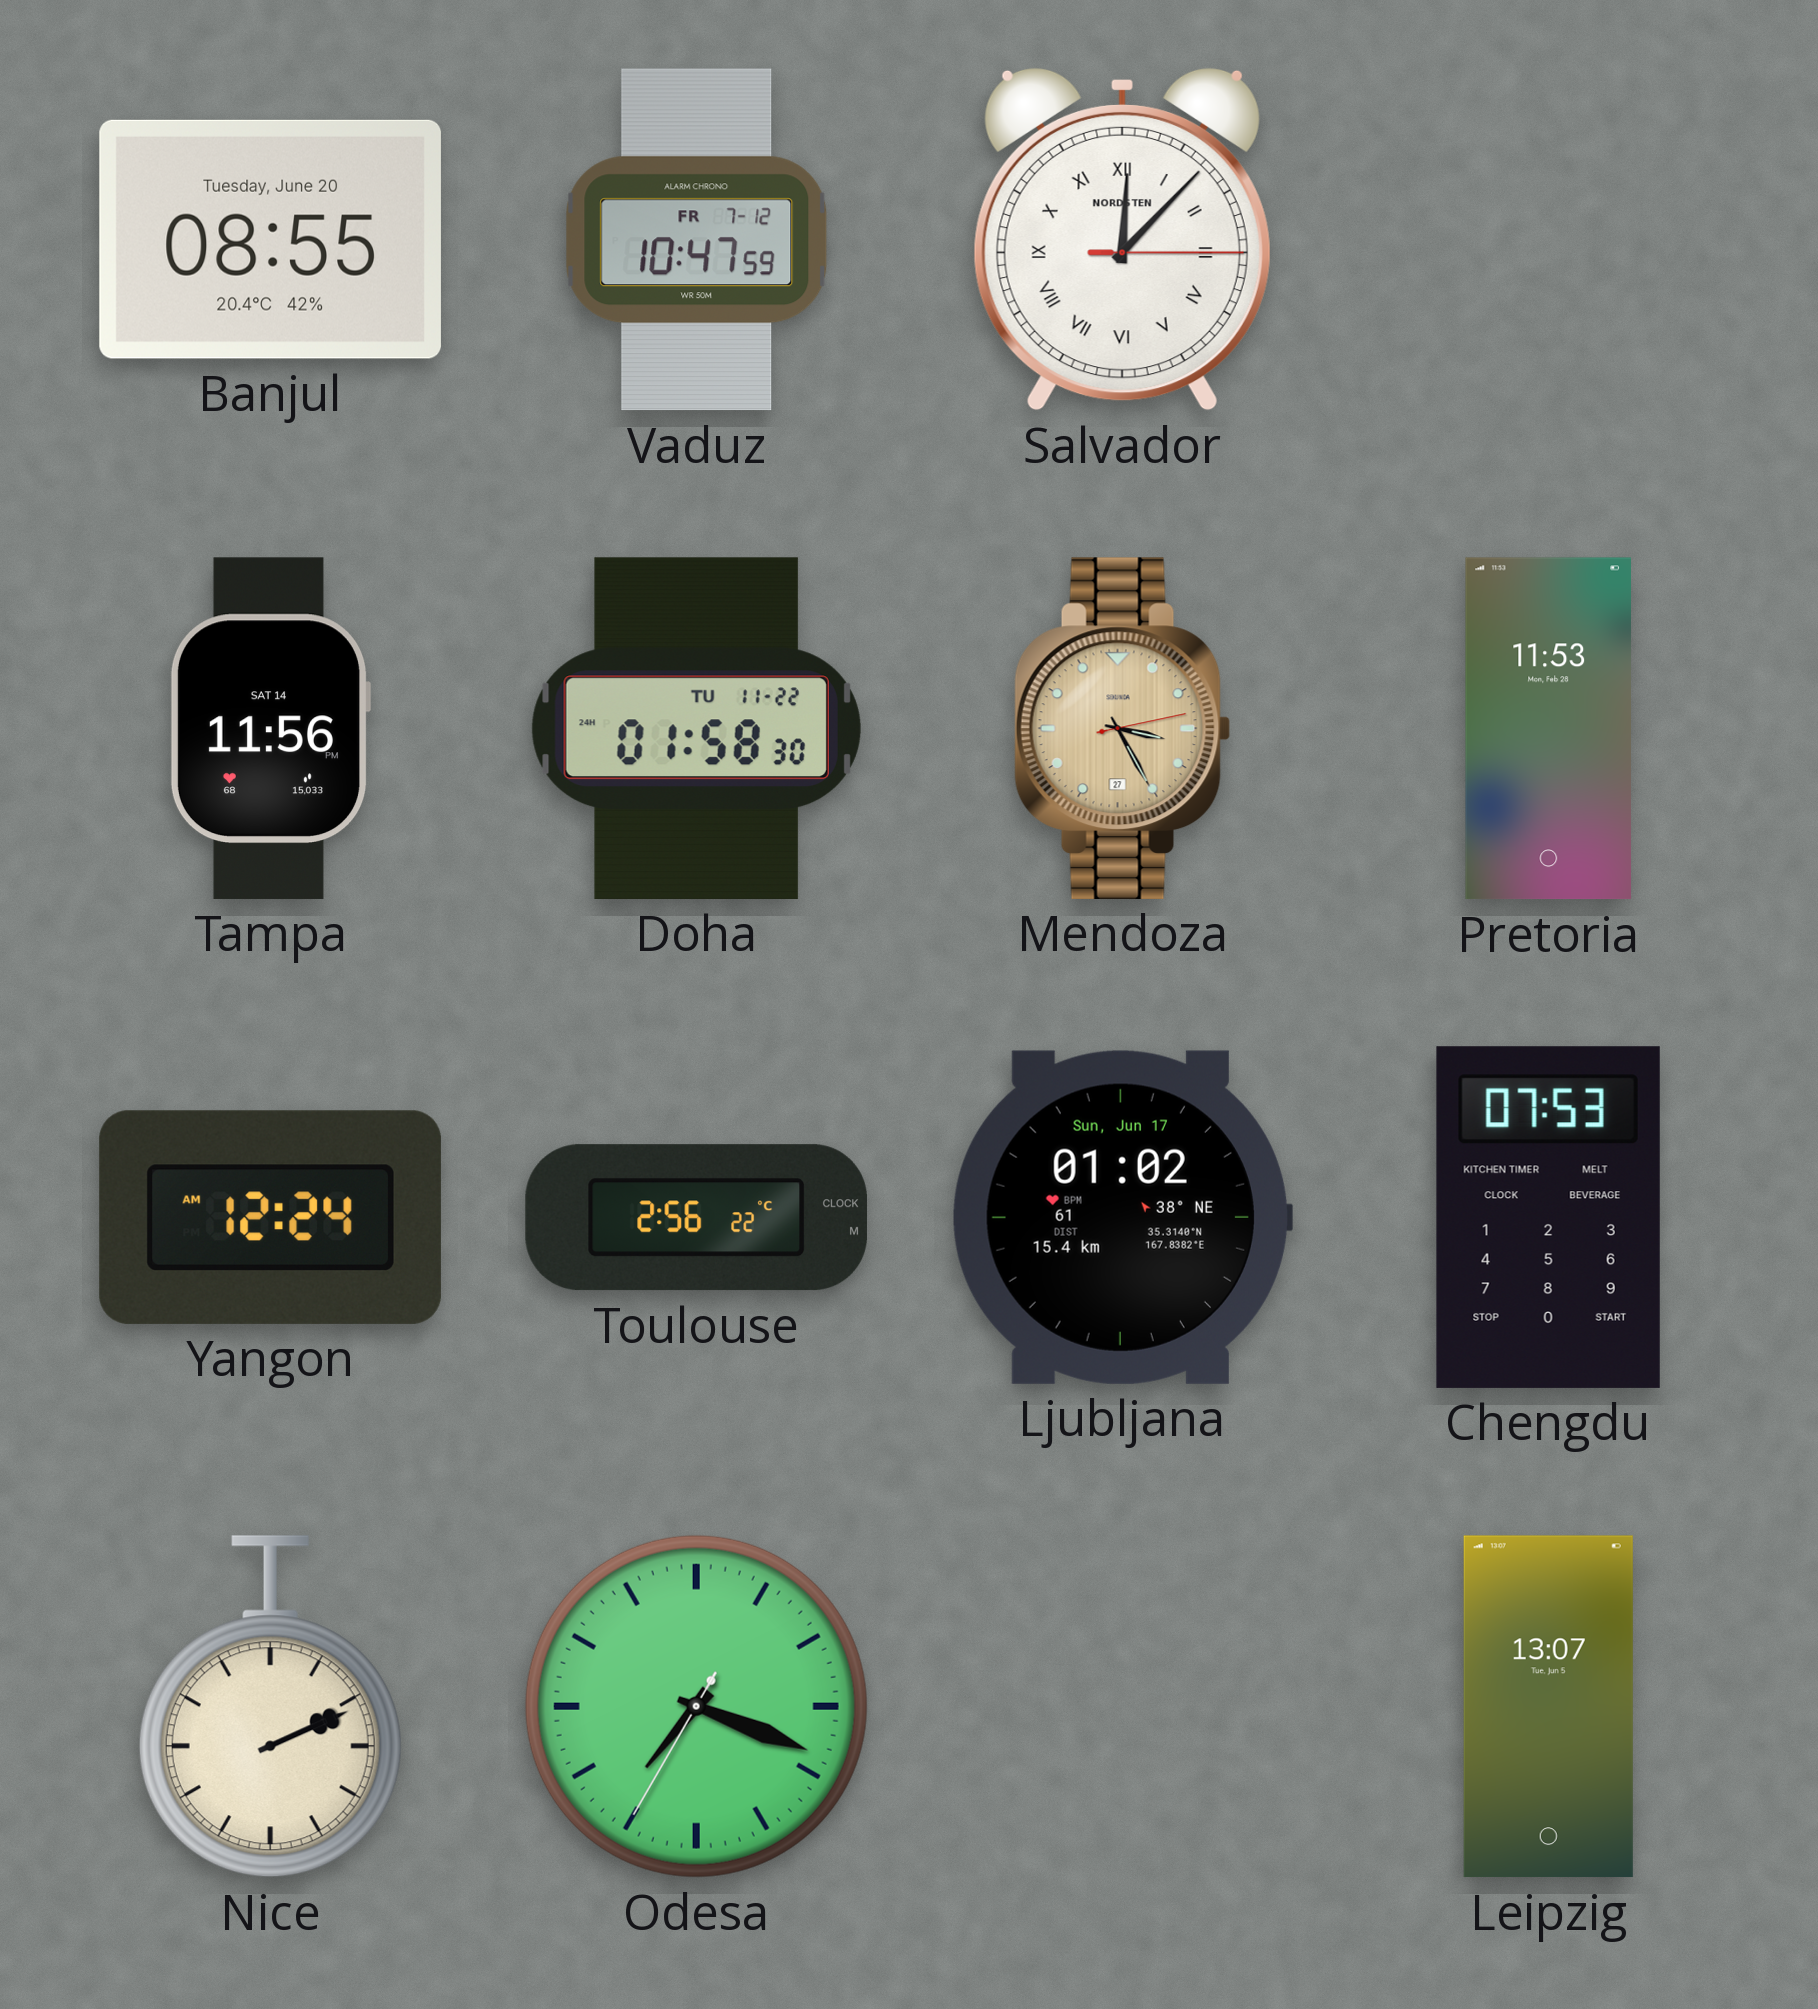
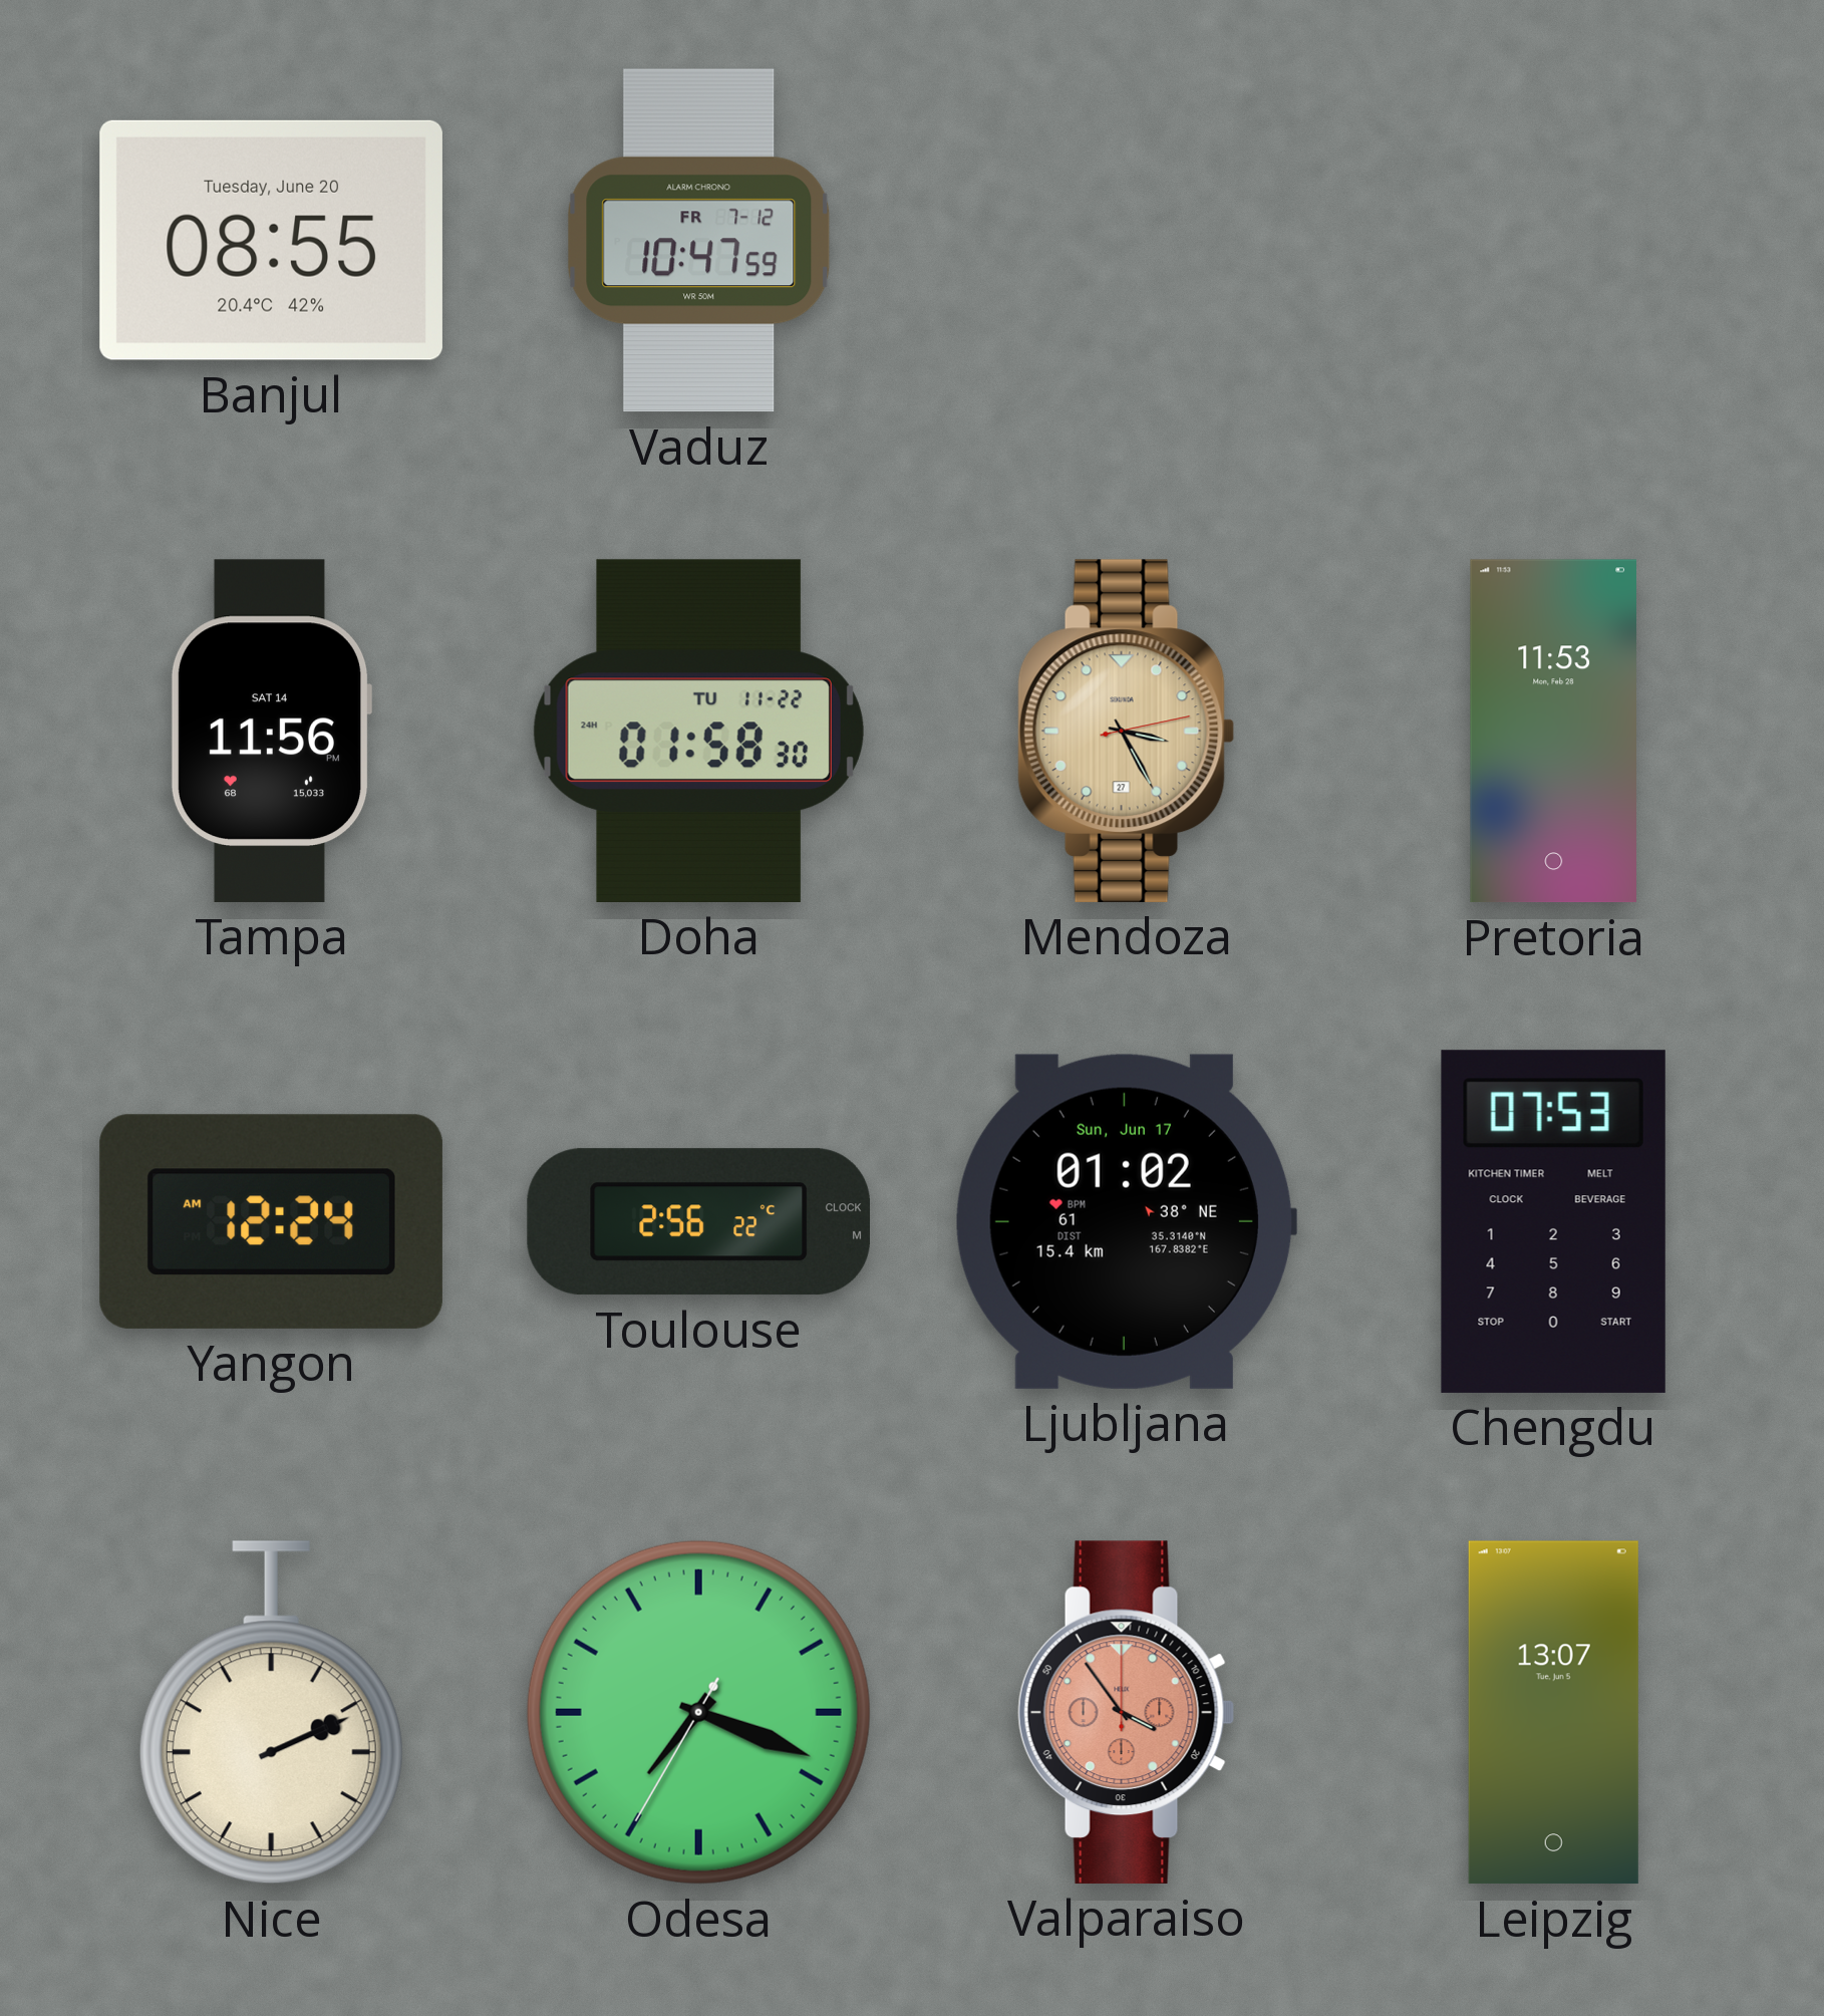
Salvador: 12:07 -> none
Valparaiso: none -> 3:54
